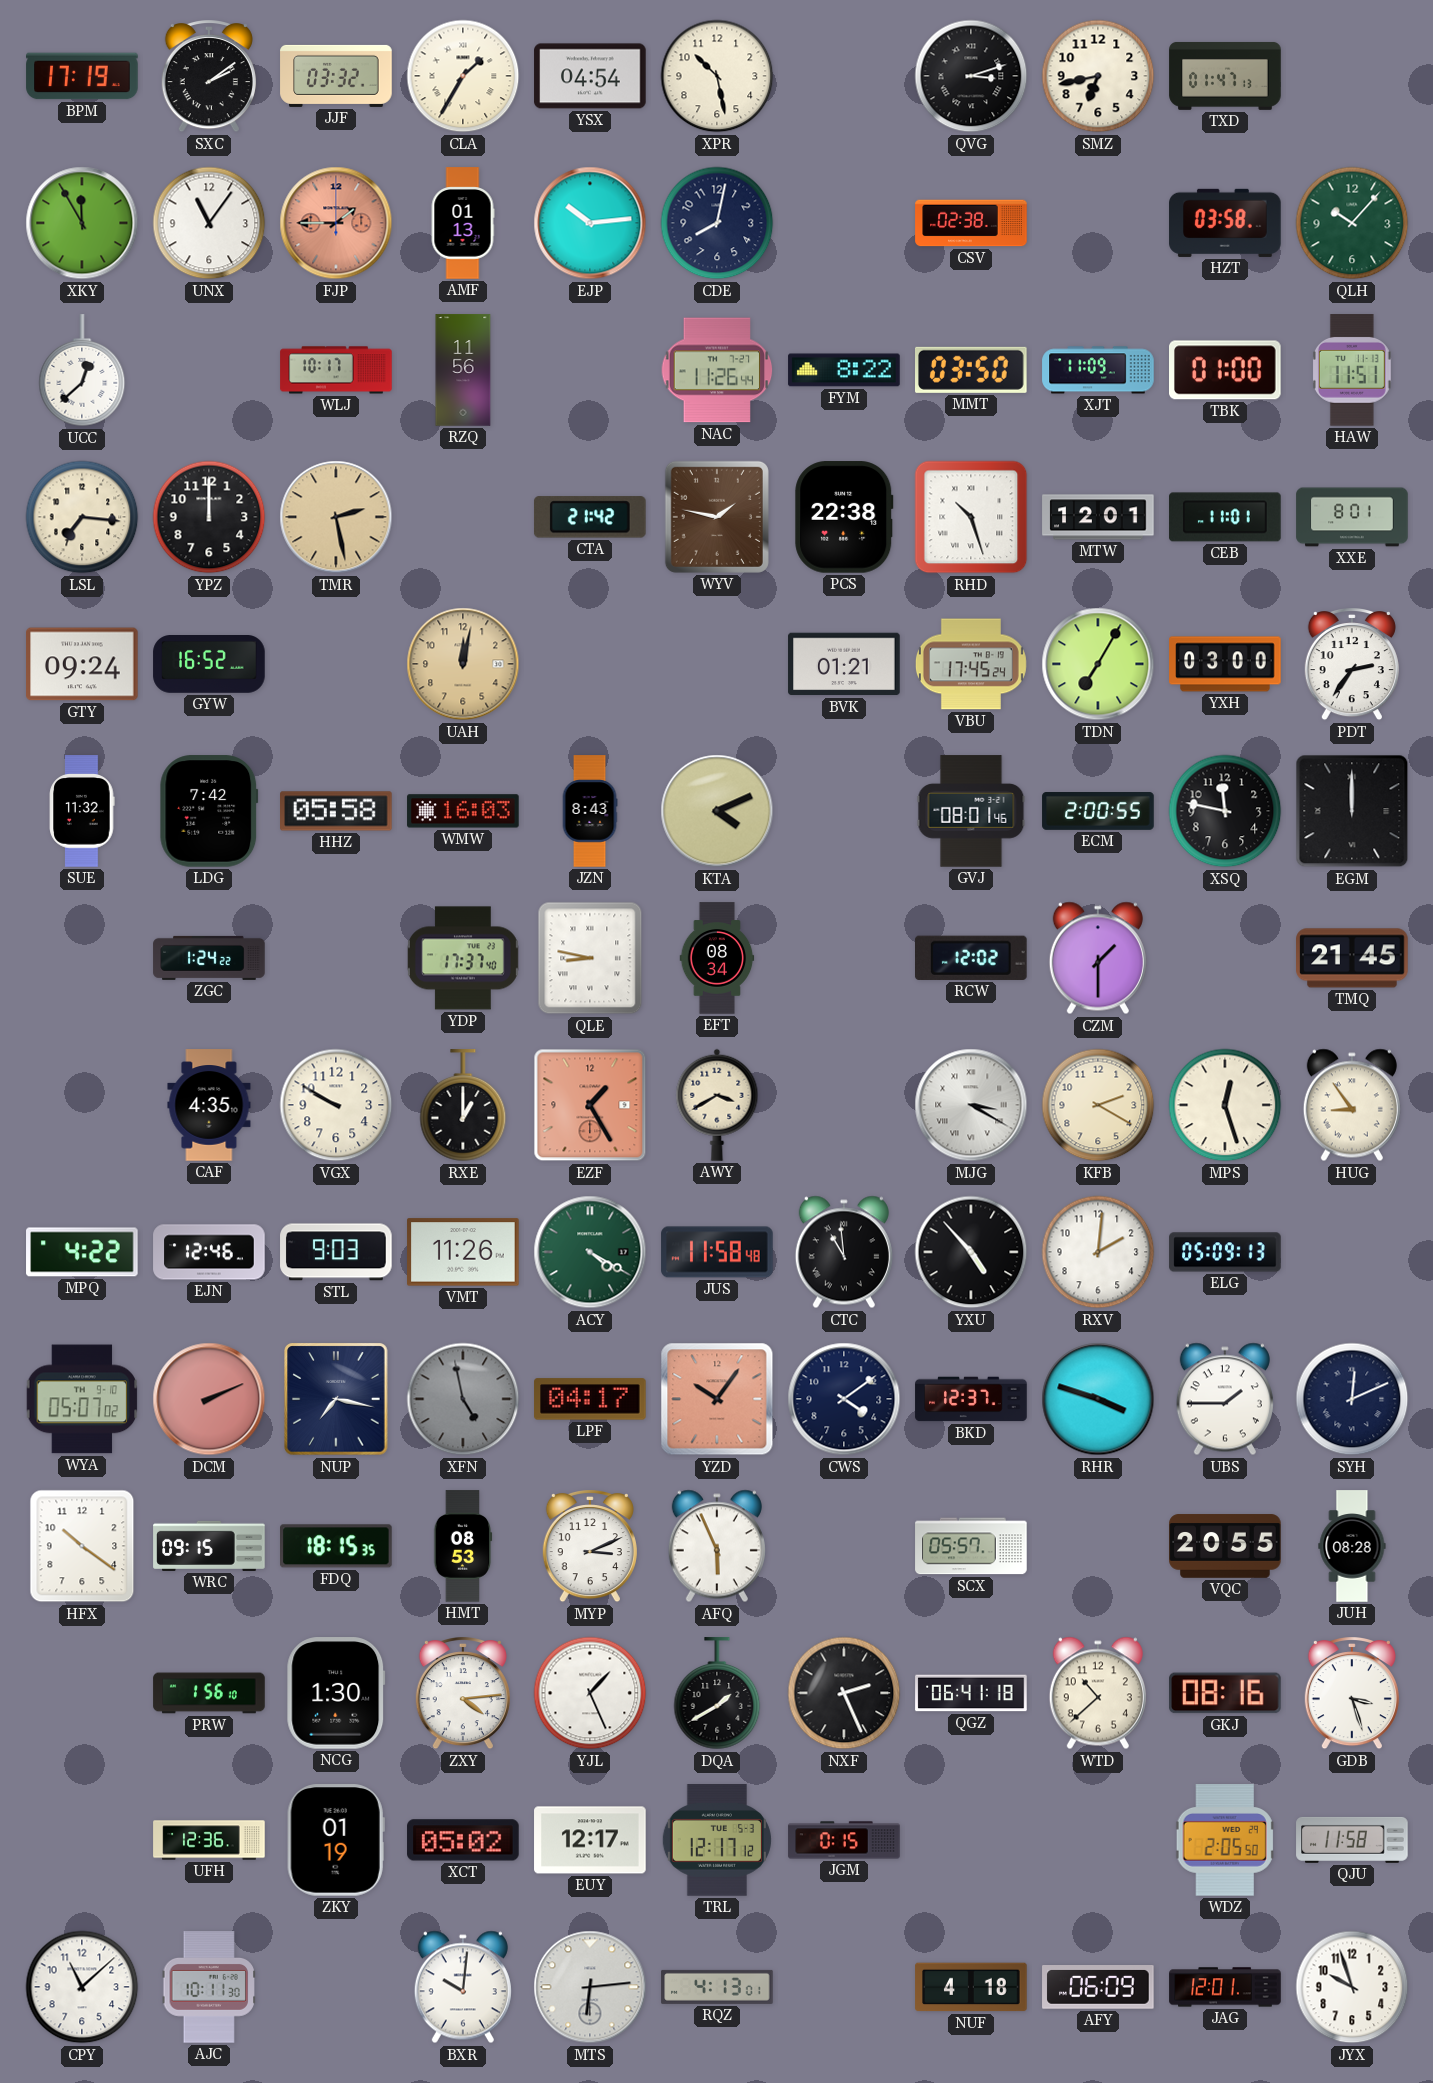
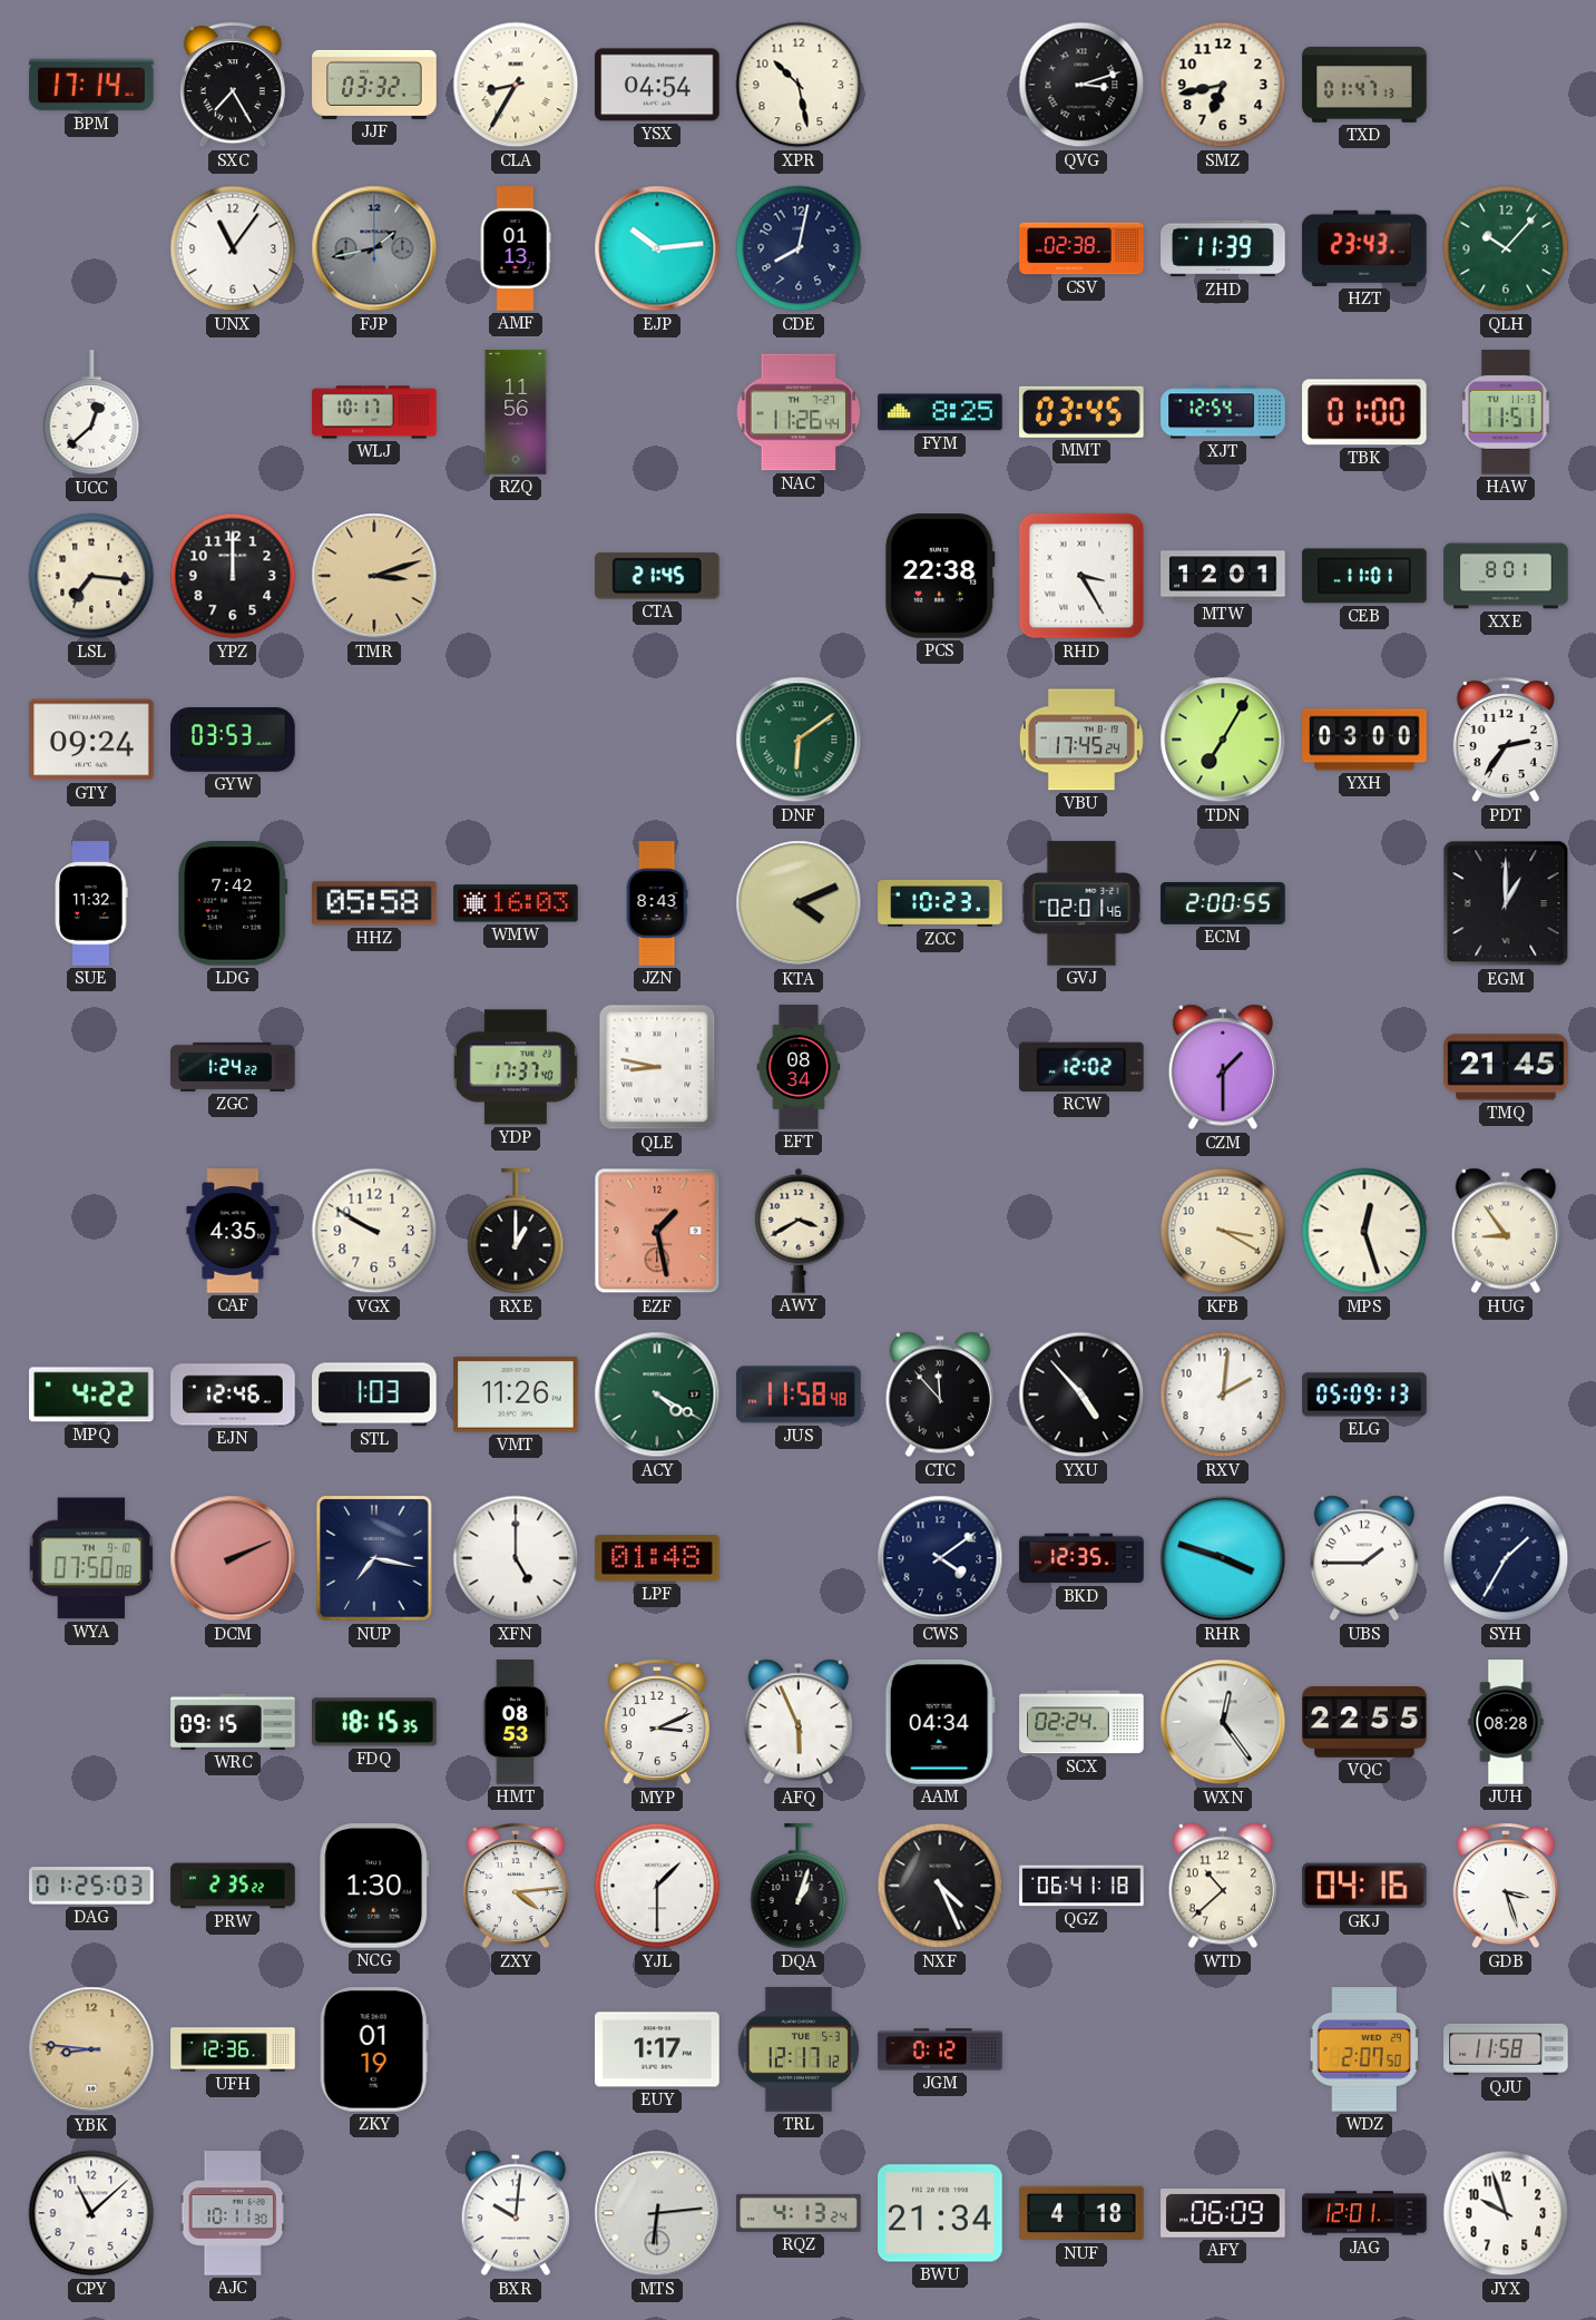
BPM: 17:19 -> 17:14
SXC: 2:09 -> 7:25
CLA: 1:35 -> 8:35
XKY: 11:55 -> none
FJP: 1:45 -> 1:43
FJP dial: salmon -> grey
ZHD: none -> 11:39
HZT: 03:58 -> 23:43
FYM: 8:22 -> 8:25
MMT: 03:50 -> 03:45
XJT: 11:09 -> 12:54
TMR: 2:28 -> 3:12
CTA: 21:42 -> 21:45
WYV: 1:47 -> none
RHD: 10:27 -> 3:25
GYW: 16:52 -> 03:53
UAH: 12:02 -> none
DNF: none -> 6:09
BVK: 01:21 -> none
ZCC: none -> 10:23
GVJ: 08:01 -> 02:01
XSQ: 11:47 -> none
EGM: 12:00 -> 1:00
EZF: 1:25 -> 1:28
MJG: 3:20 -> none
KFB: 2:20 -> 3:20
STL: 9:03 -> 1:03
CTC: 10:59 -> 11:53
WYA: 05:07 -> 07:50
XFN: 4:58 -> 5:00
XFN dial: grey -> white
LPF: 04:17 -> 01:48
YZD: 10:06 -> none
BKD: 12:37 -> 12:35
SYH: 12:11 -> 1:35
HFX: 10:21 -> none
AAM: none -> 04:34
SCX: 05:57 -> 02:24
WXN: none -> 12:24
VQC: 20:55 -> 22:55
DAG: none -> 01:25
PRW: 1:56 -> 2:35
YJL: 1:26 -> 1:30
DQA: 1:40 -> 1:03
NXF: 2:26 -> 4:26
GKJ: 08:16 -> 04:16
YBK: none -> 8:46
XCT: 05:02 -> none
EUY: 12:17 -> 1:17
JGM: 0:15 -> 0:12
WDZ: 2:05 -> 2:07
RQZ: 4:13:01 -> 4:13:24
BWU: none -> 21:34
